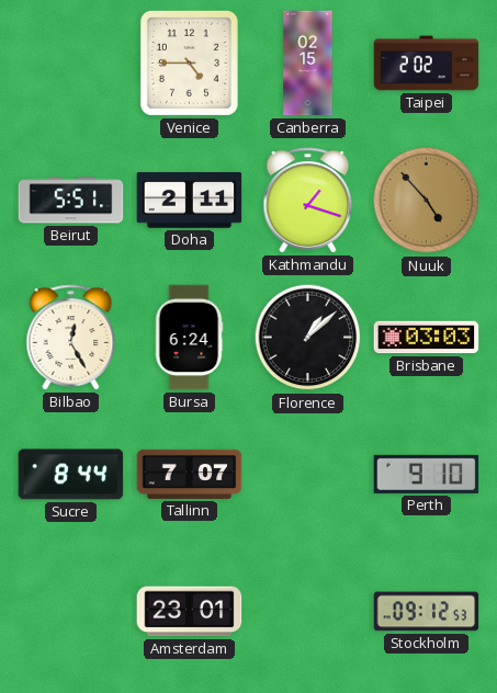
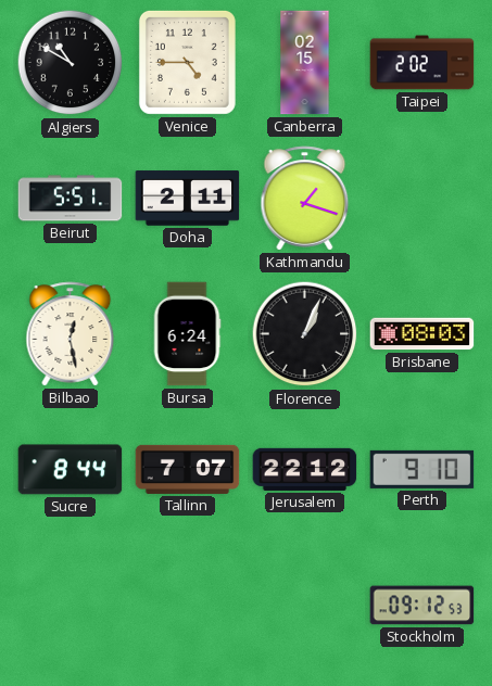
Algiers: none -> 10:50
Nuuk: 4:53 -> none
Bilbao: 12:25 -> 12:28
Florence: 1:08 -> 1:04
Brisbane: 03:03 -> 08:03
Jerusalem: none -> 22:12
Amsterdam: 23:01 -> none
